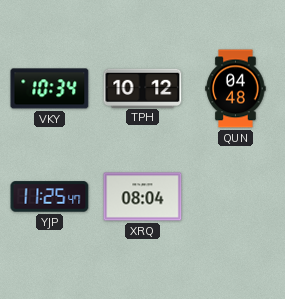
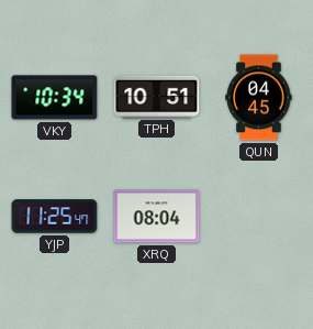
TPH: 10:12 -> 10:51
QUN: 04:48 -> 04:45
